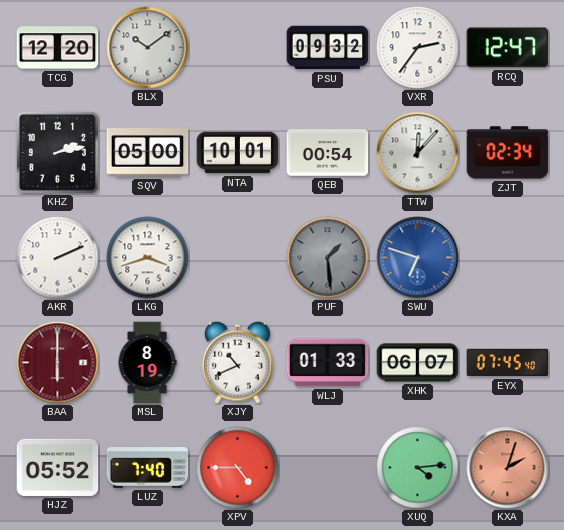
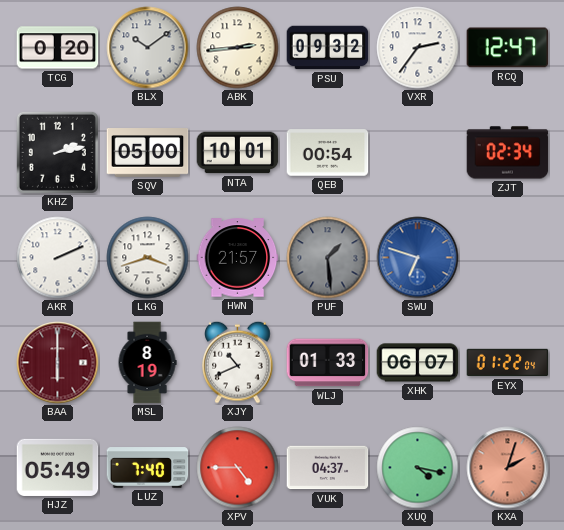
TCG: 12:20 -> 0:20
ABK: none -> 2:44
TTW: 12:07 -> none
HWN: none -> 21:57
EYX: 07:45 -> 01:22
HJZ: 05:52 -> 05:49
VUK: none -> 04:37
XUQ: 4:14 -> 4:17
